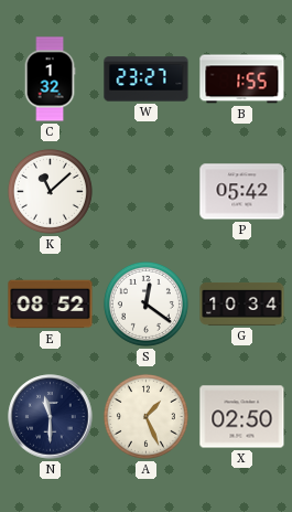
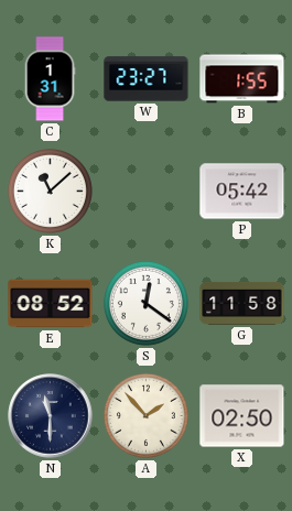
C: 1:32 -> 1:31
G: 10:34 -> 11:58
A: 1:26 -> 1:53
